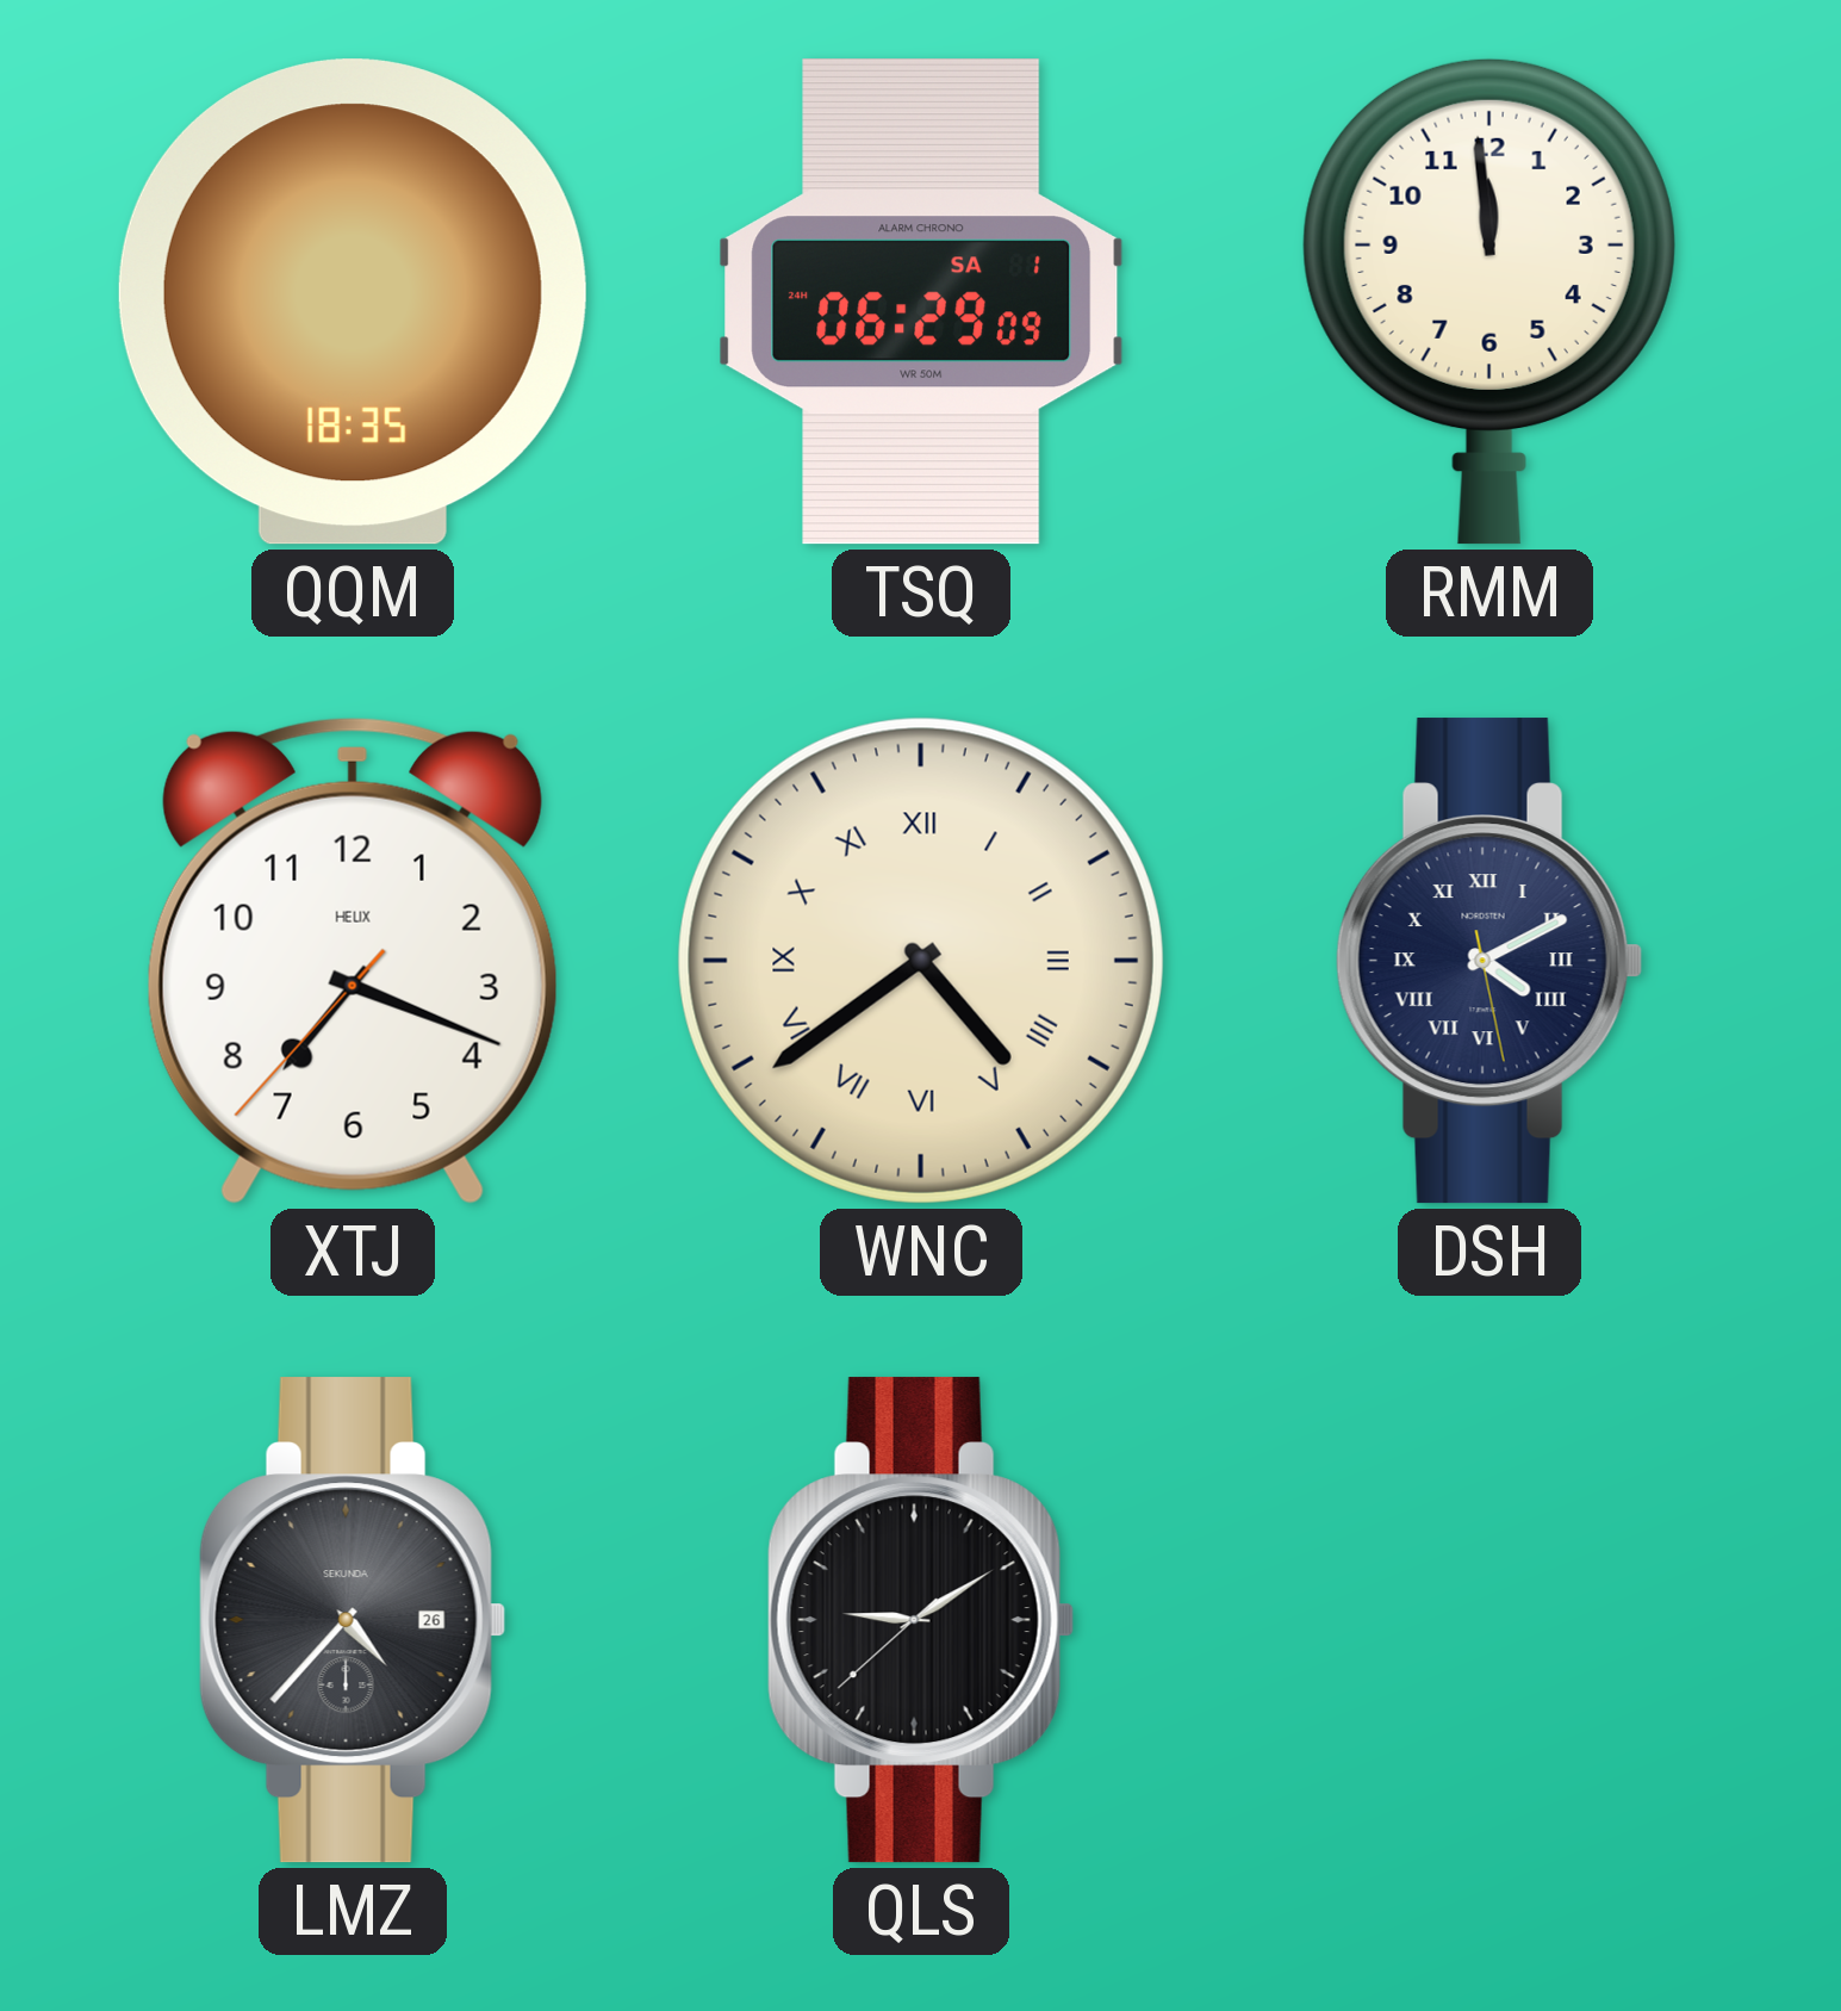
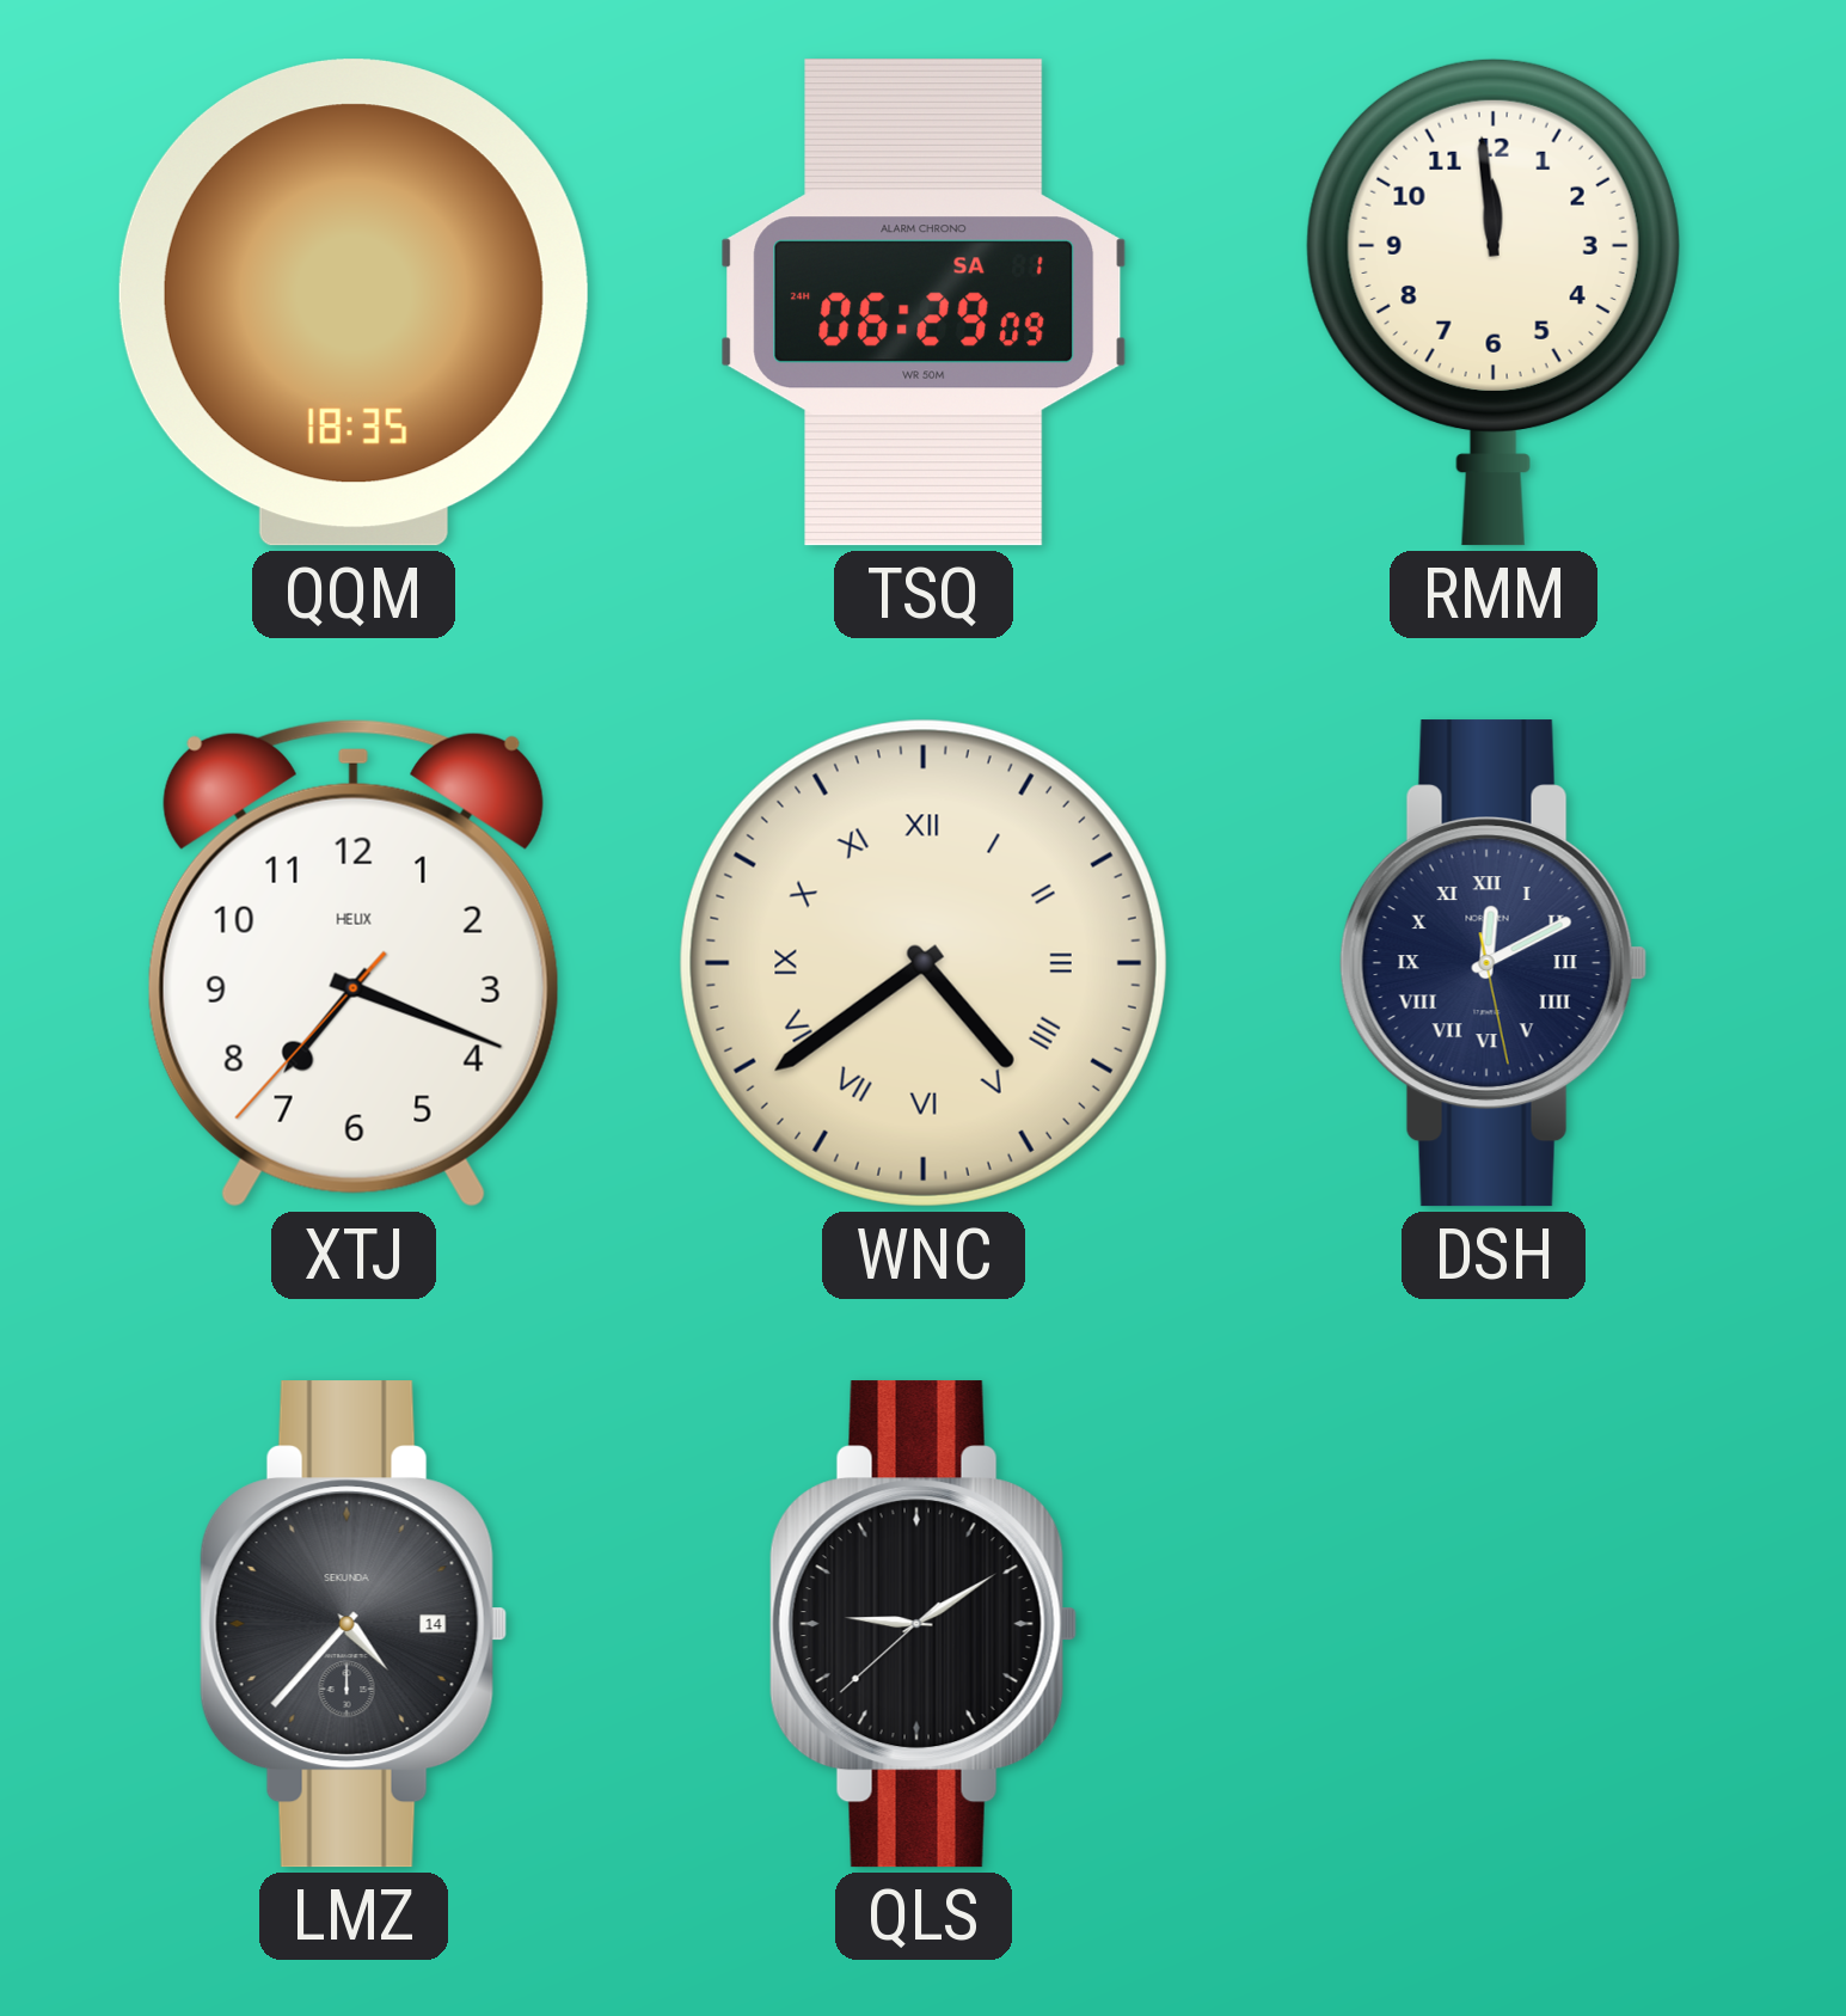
DSH: 4:10 -> 12:10
LMZ date: 26 -> 14
